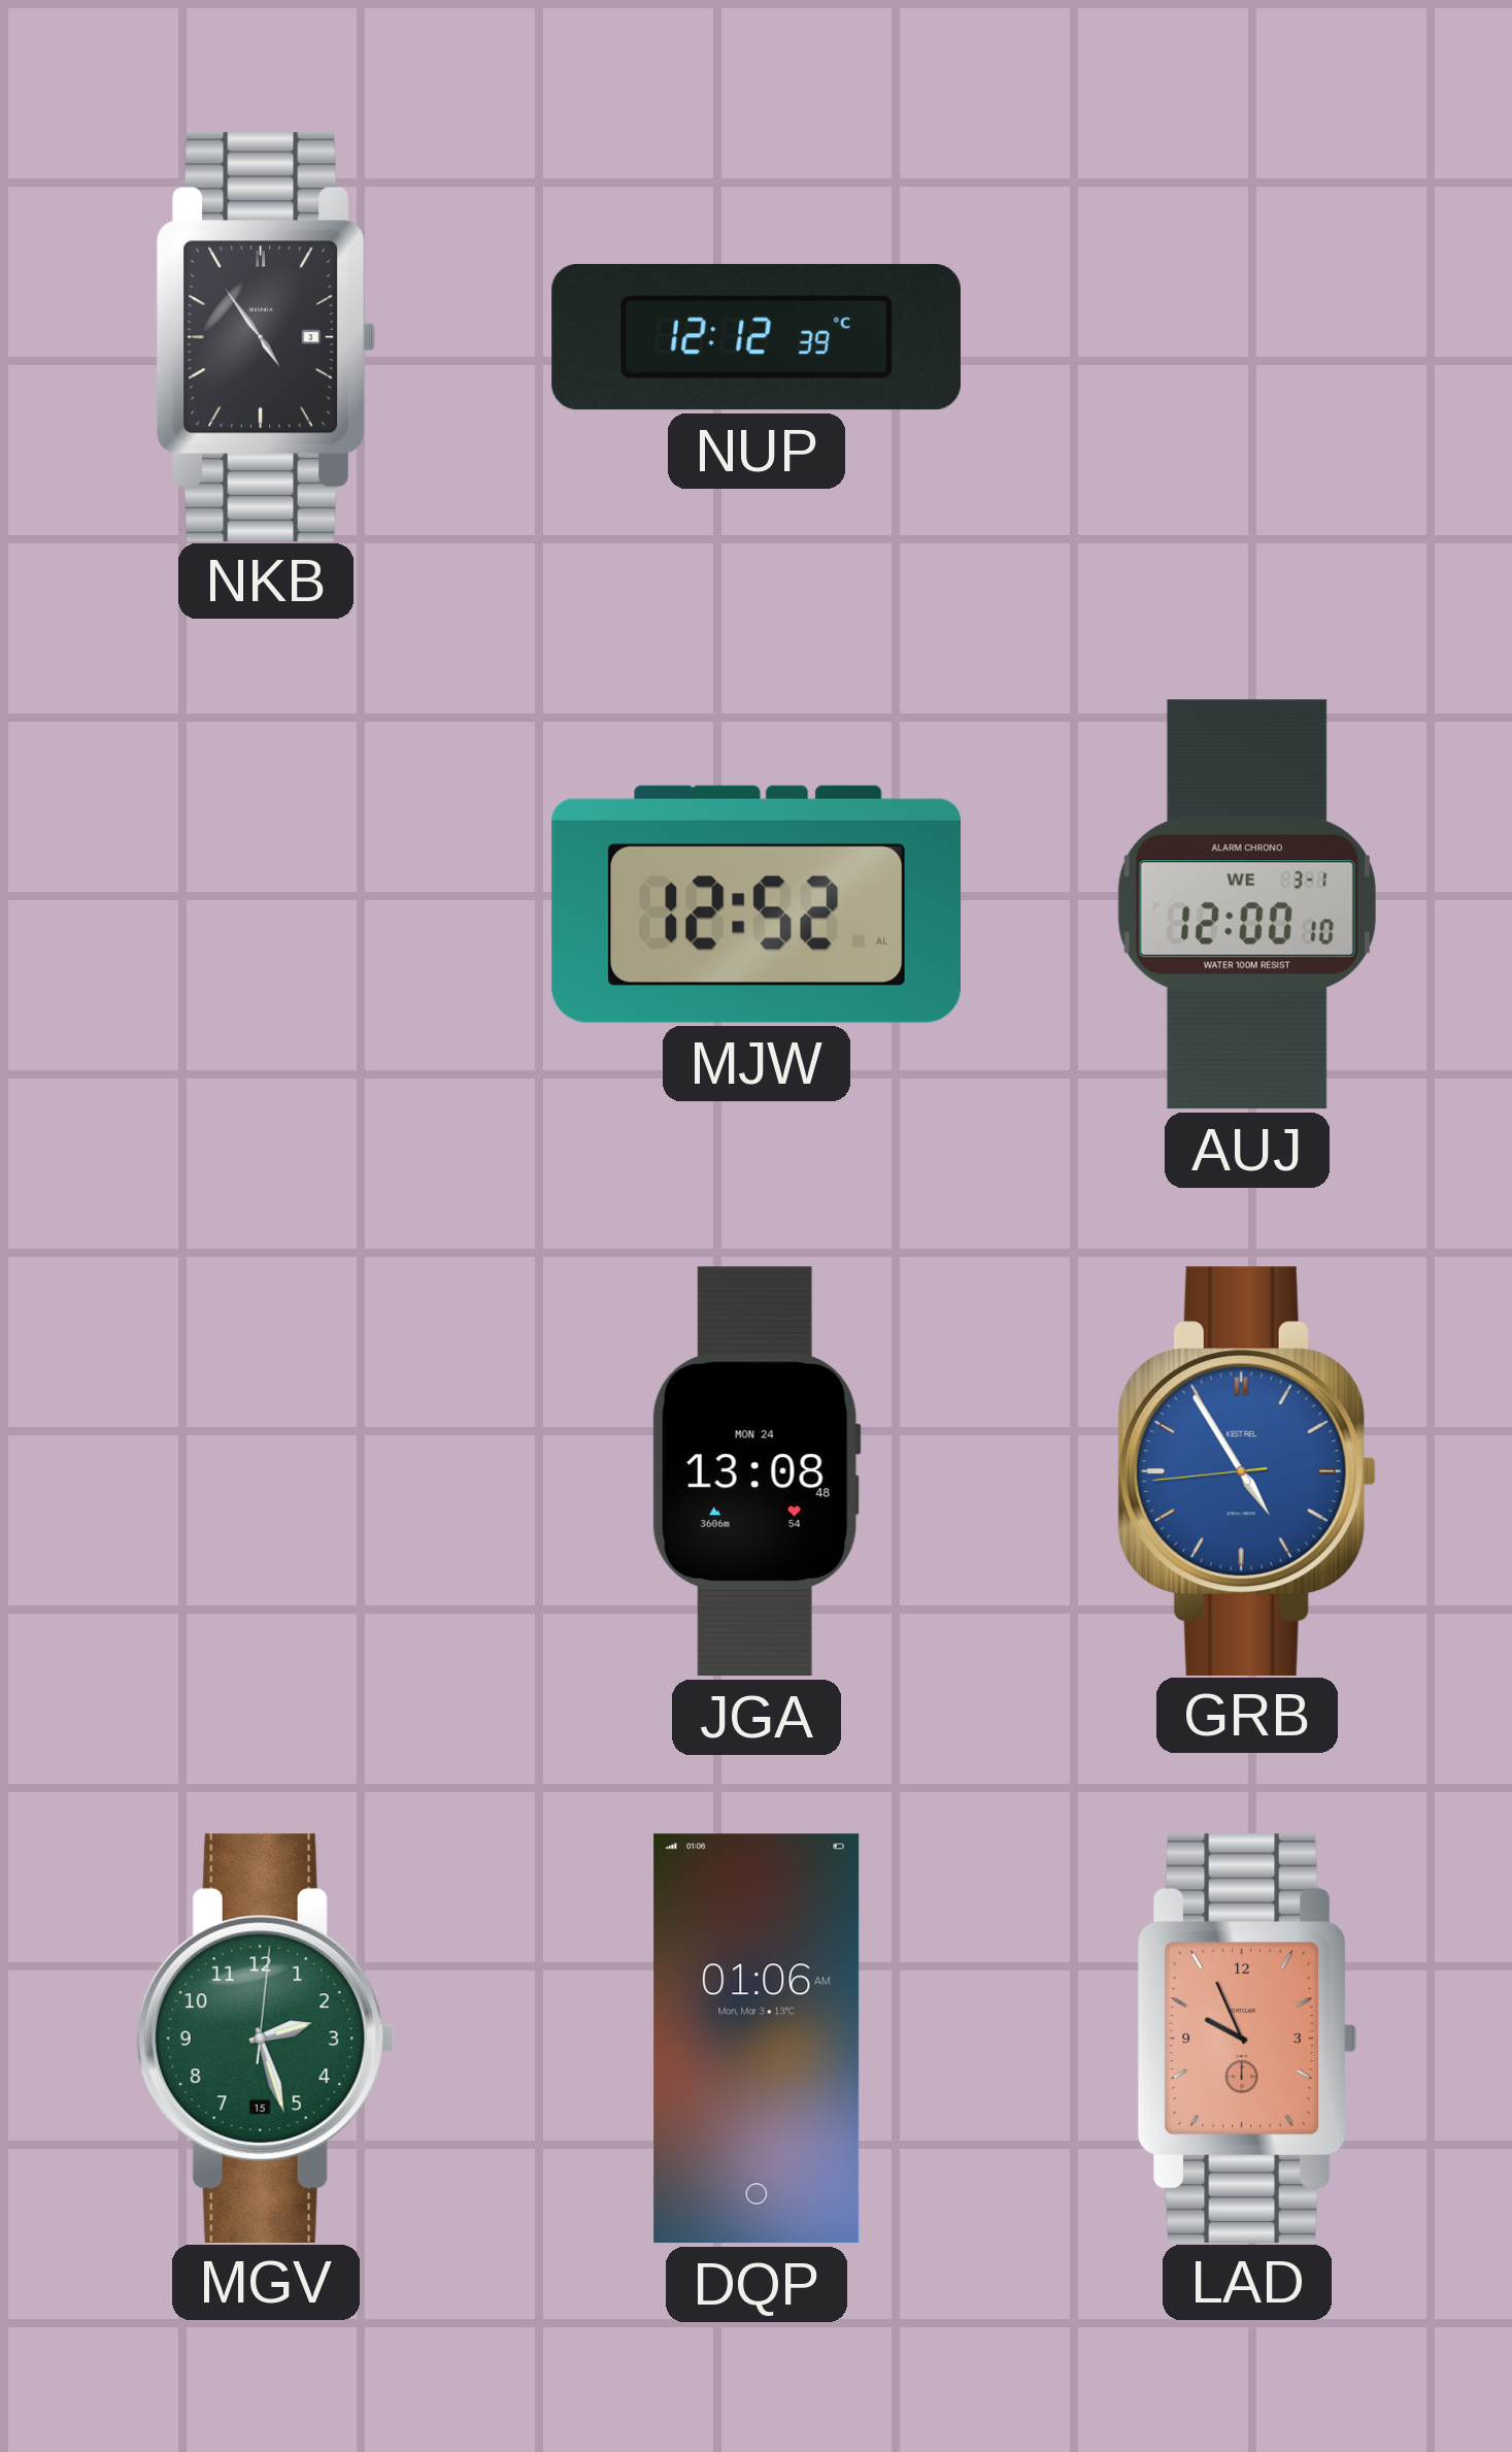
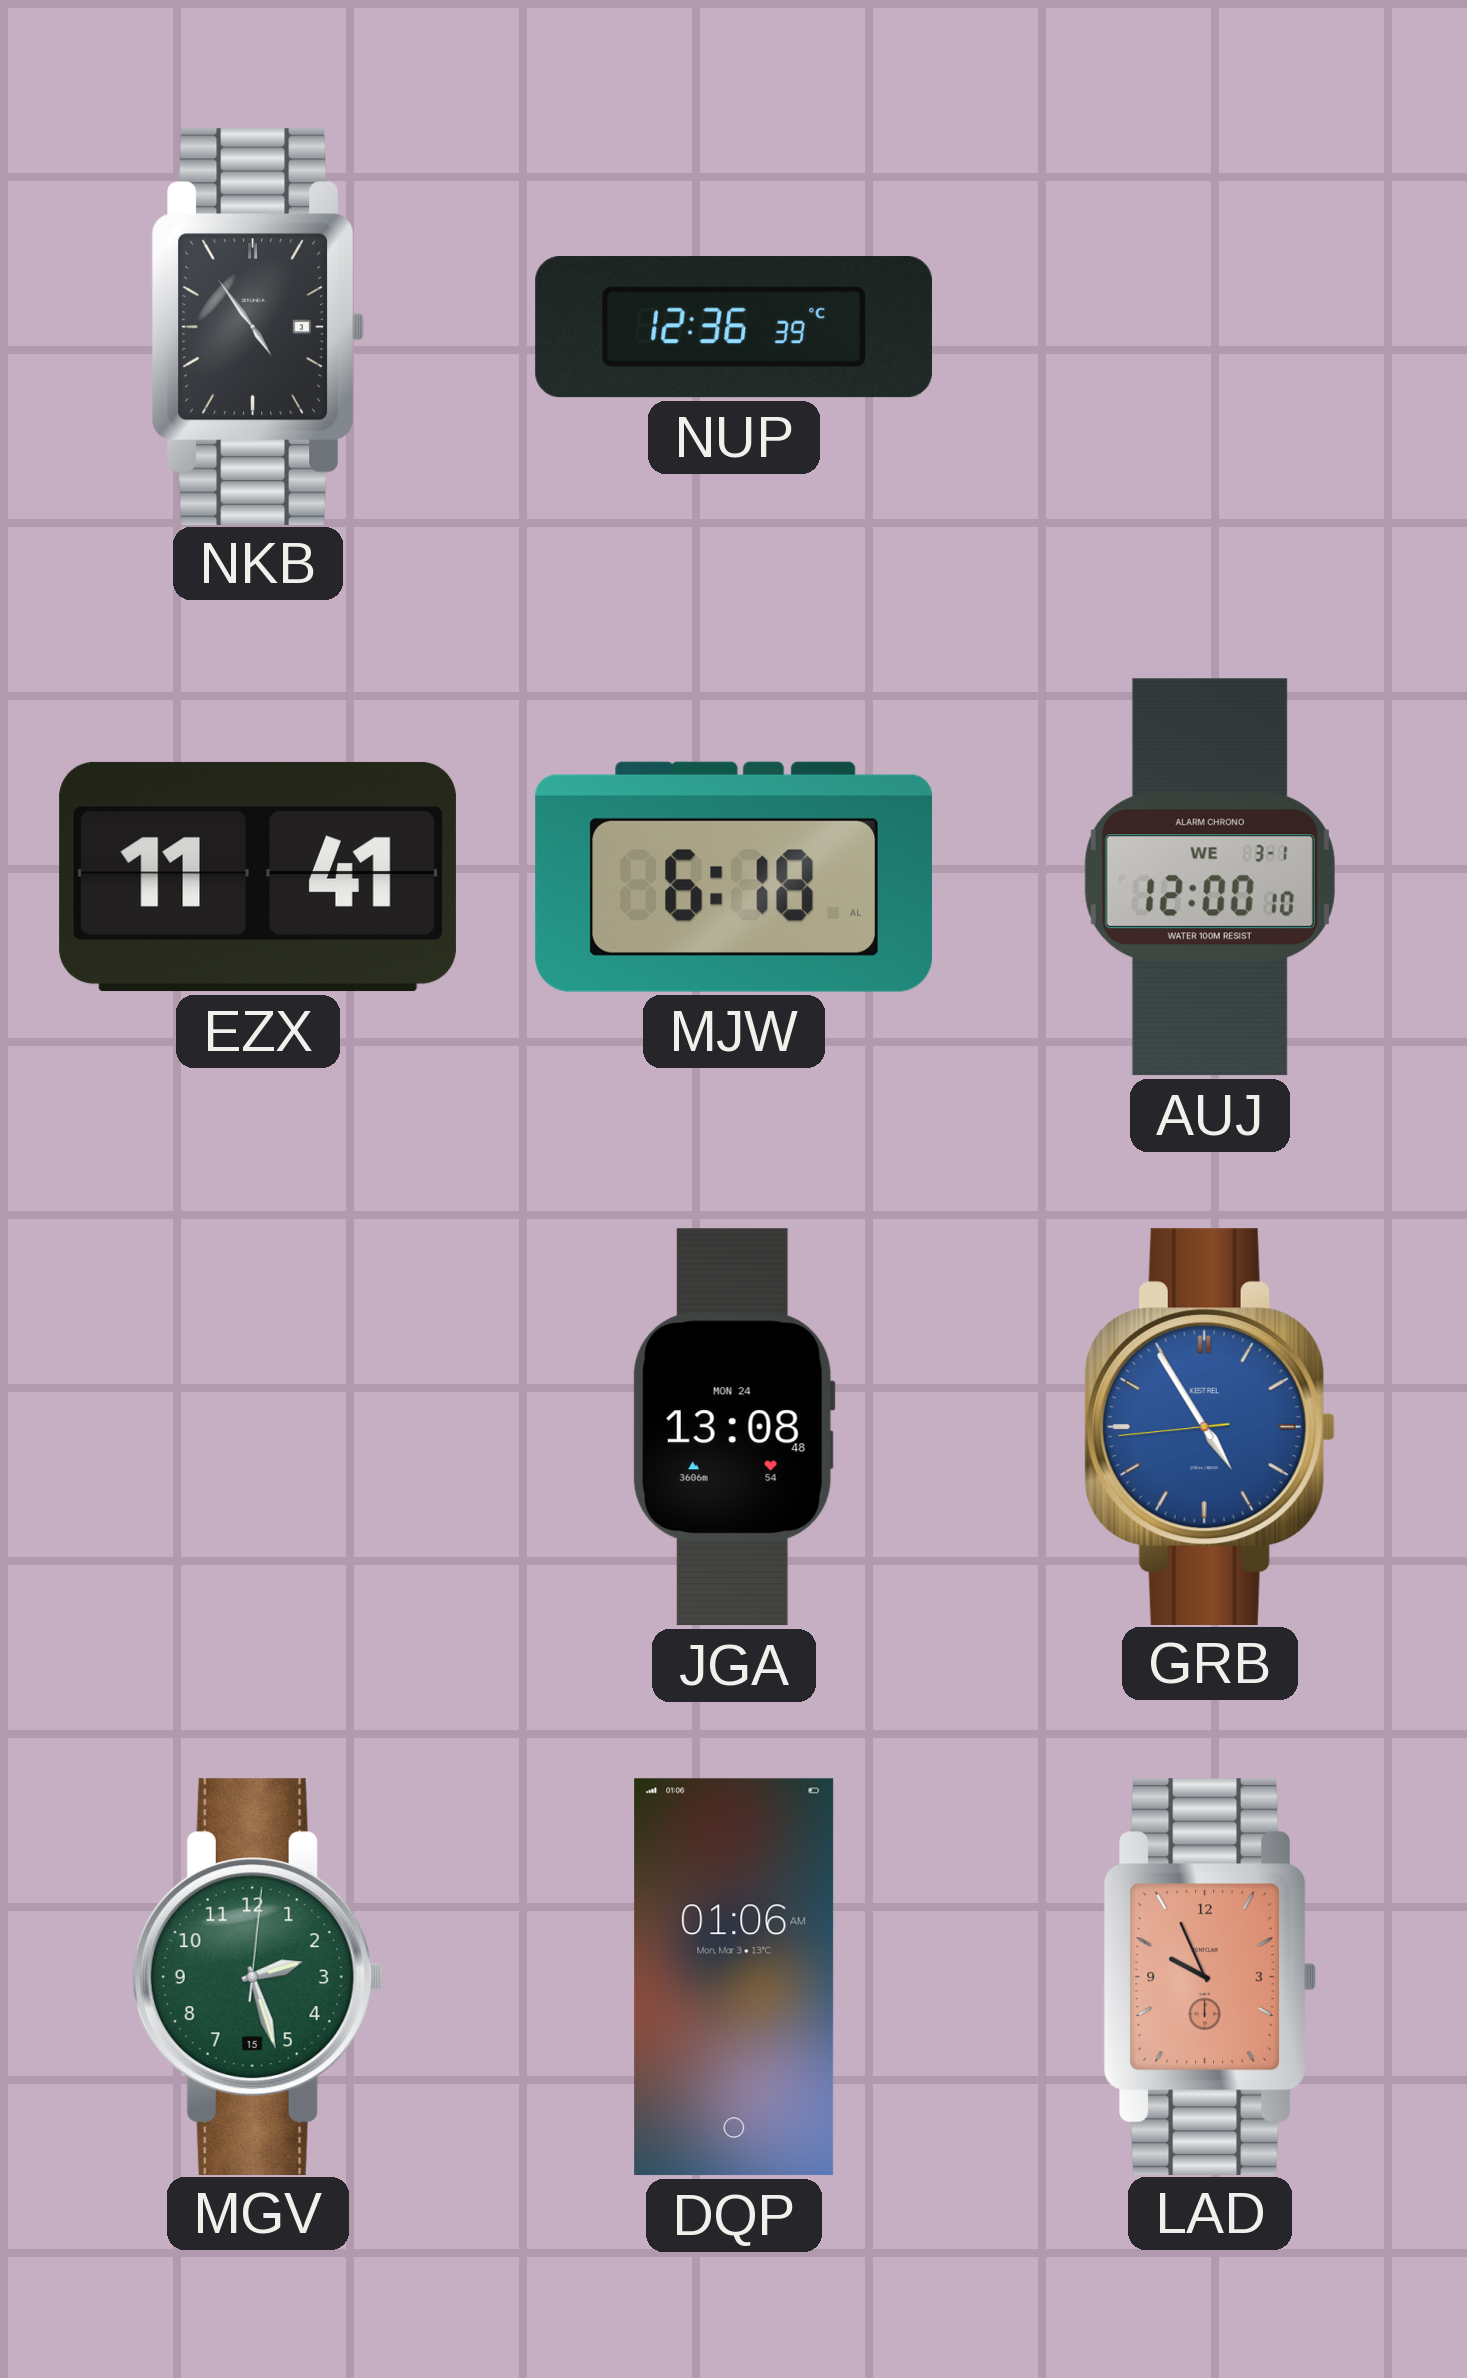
NUP: 12:12 -> 12:36
EZX: none -> 11:41
MJW: 12:52 -> 6:18
